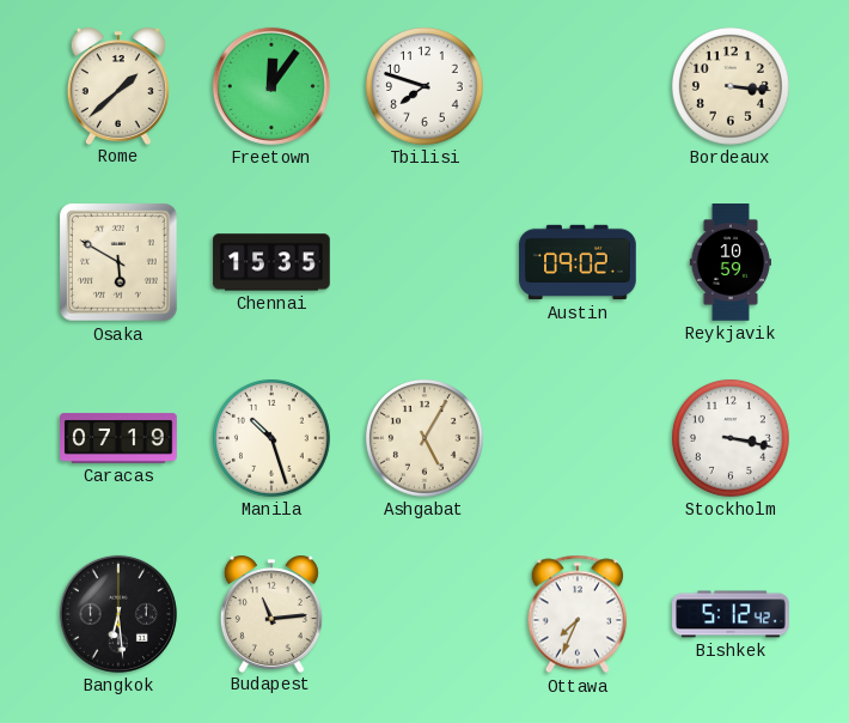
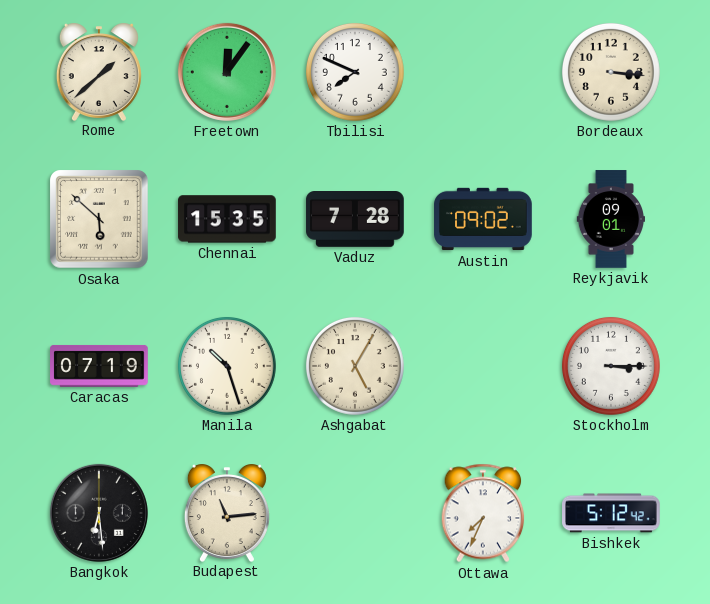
Tbilisi: 7:48 -> 7:49
Osaka: 5:50 -> 5:52
Vaduz: none -> 7:28
Reykjavik: 10:59 -> 09:01
Stockholm: 3:17 -> 3:15
